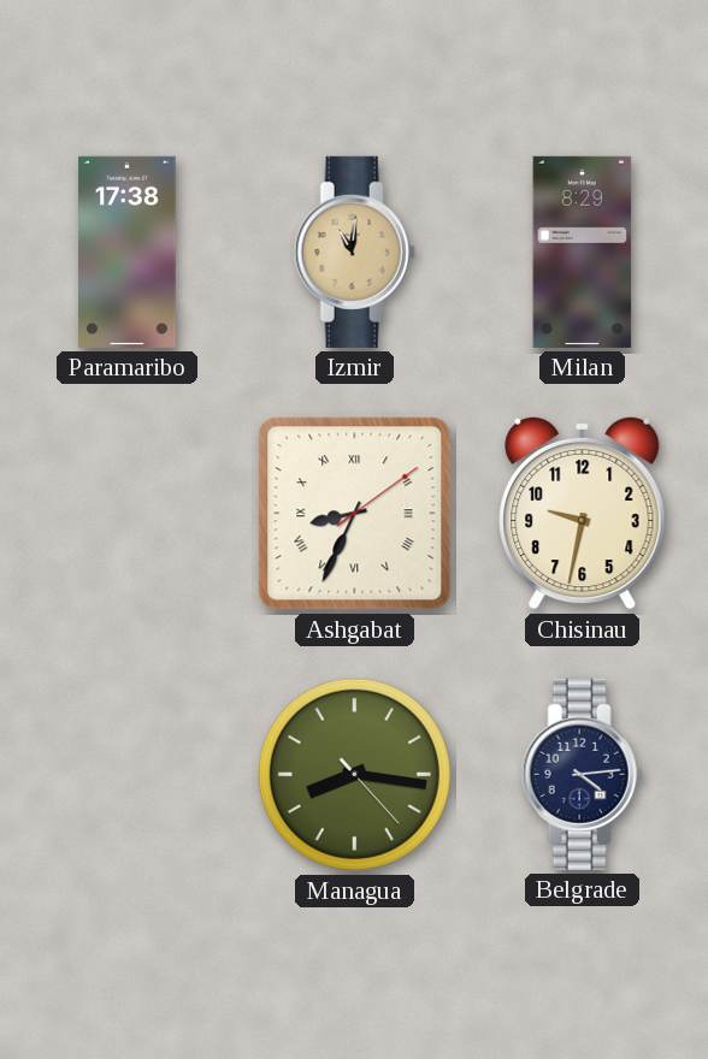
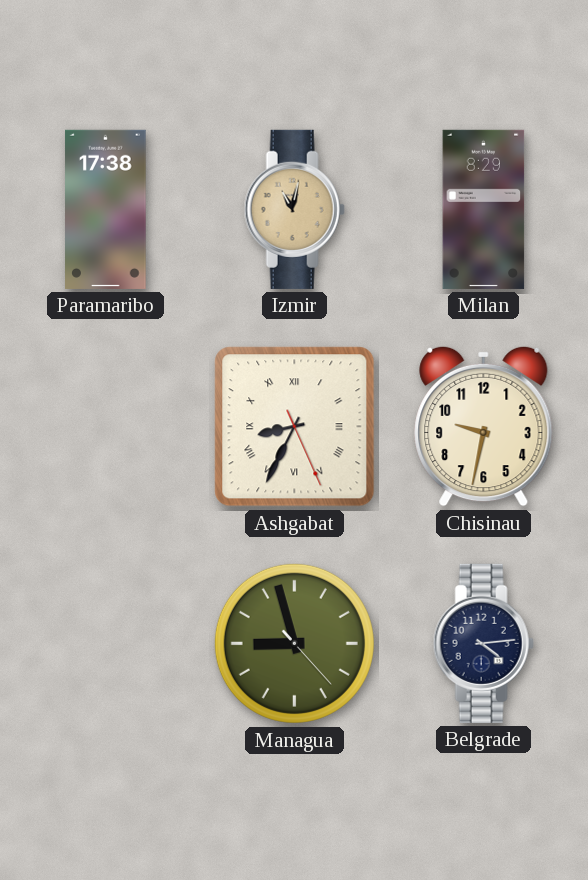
Izmir: 11:01 -> 11:02
Ashgabat: 8:34:09 -> 8:34:26
Managua: 8:16 -> 8:57
